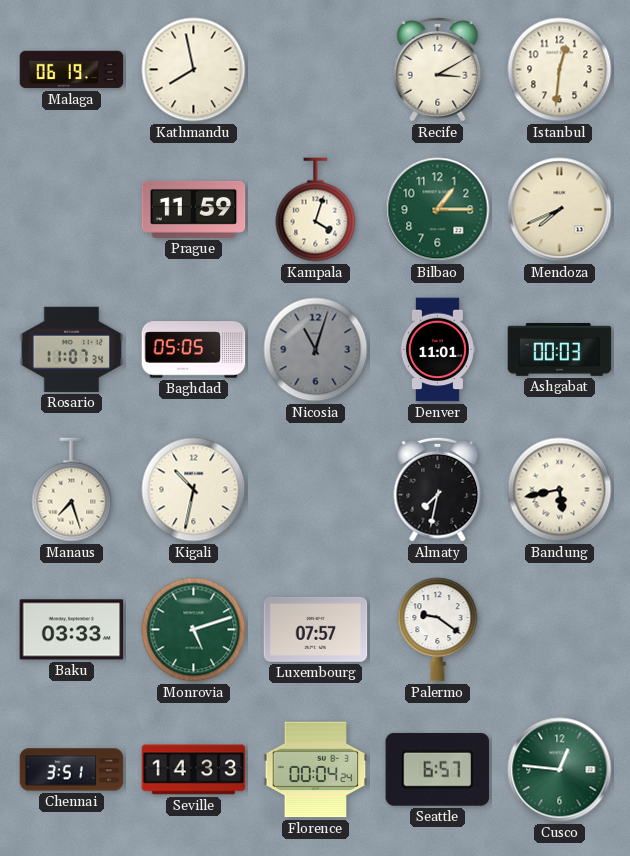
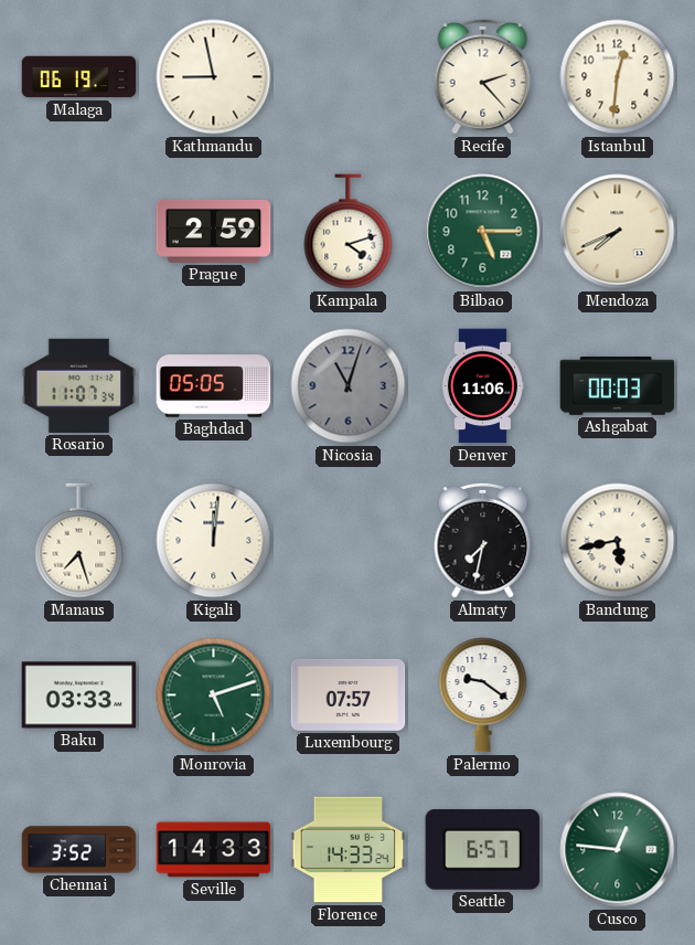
Kathmandu: 7:58 -> 8:58
Recife: 3:10 -> 2:23
Prague: 11:59 -> 2:59
Kampala: 4:03 -> 4:12
Bilbao: 1:15 -> 5:15
Denver: 11:01 -> 11:06
Kigali: 10:32 -> 12:01
Chennai: 3:51 -> 3:52
Florence: 00:04 -> 14:33
